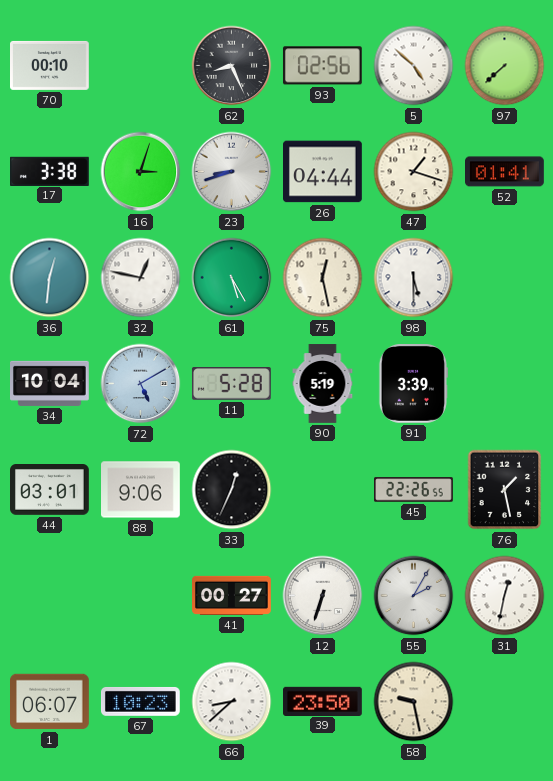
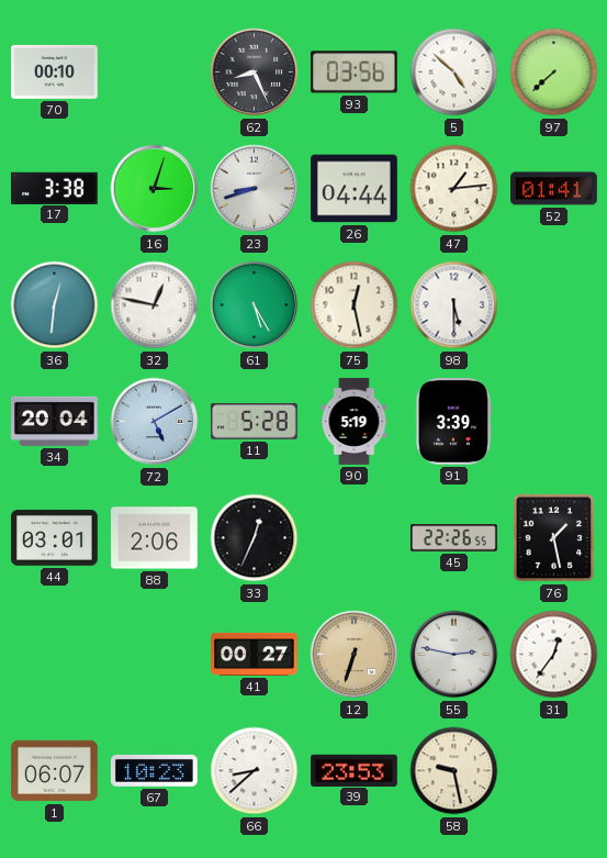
93: 02:56 -> 03:56
47: 1:18 -> 1:14
34: 10:04 -> 20:04
88: 9:06 -> 2:06
12 dial: white -> champagne
55: 2:05 -> 2:47
31: 12:32 -> 12:36
39: 23:50 -> 23:53
